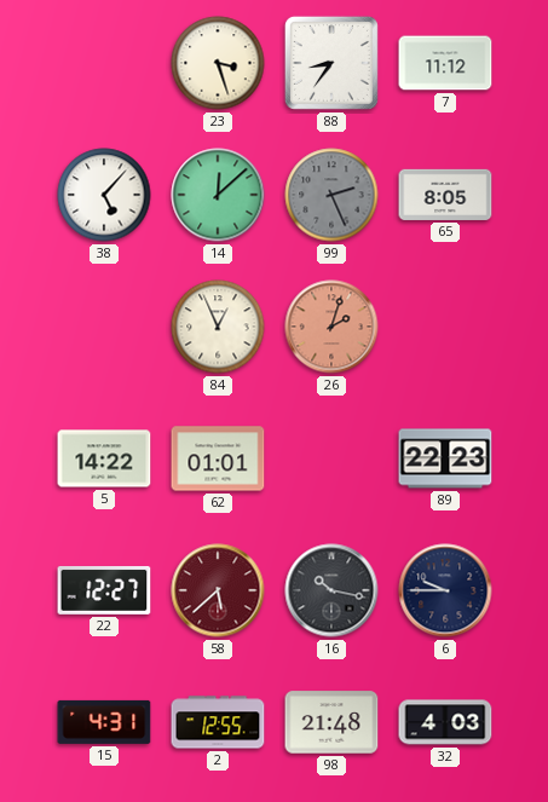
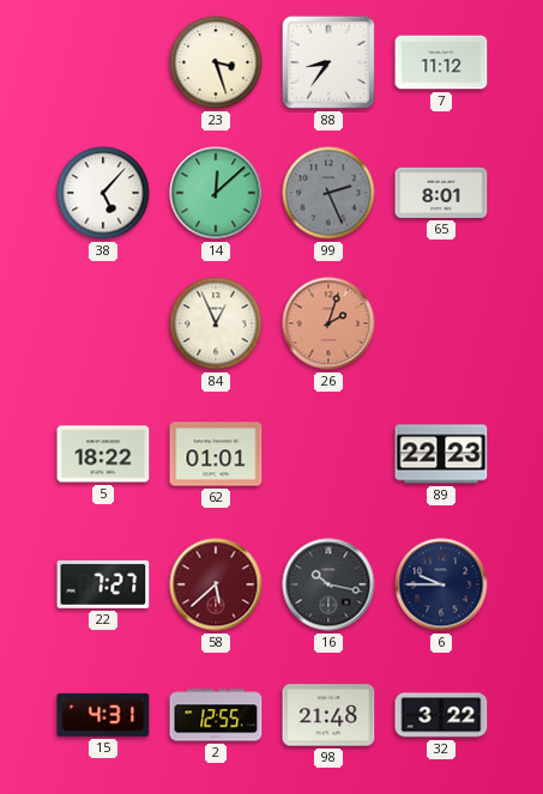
65: 8:05 -> 8:01
5: 14:22 -> 18:22
22: 12:27 -> 7:27
32: 4:03 -> 3:22
